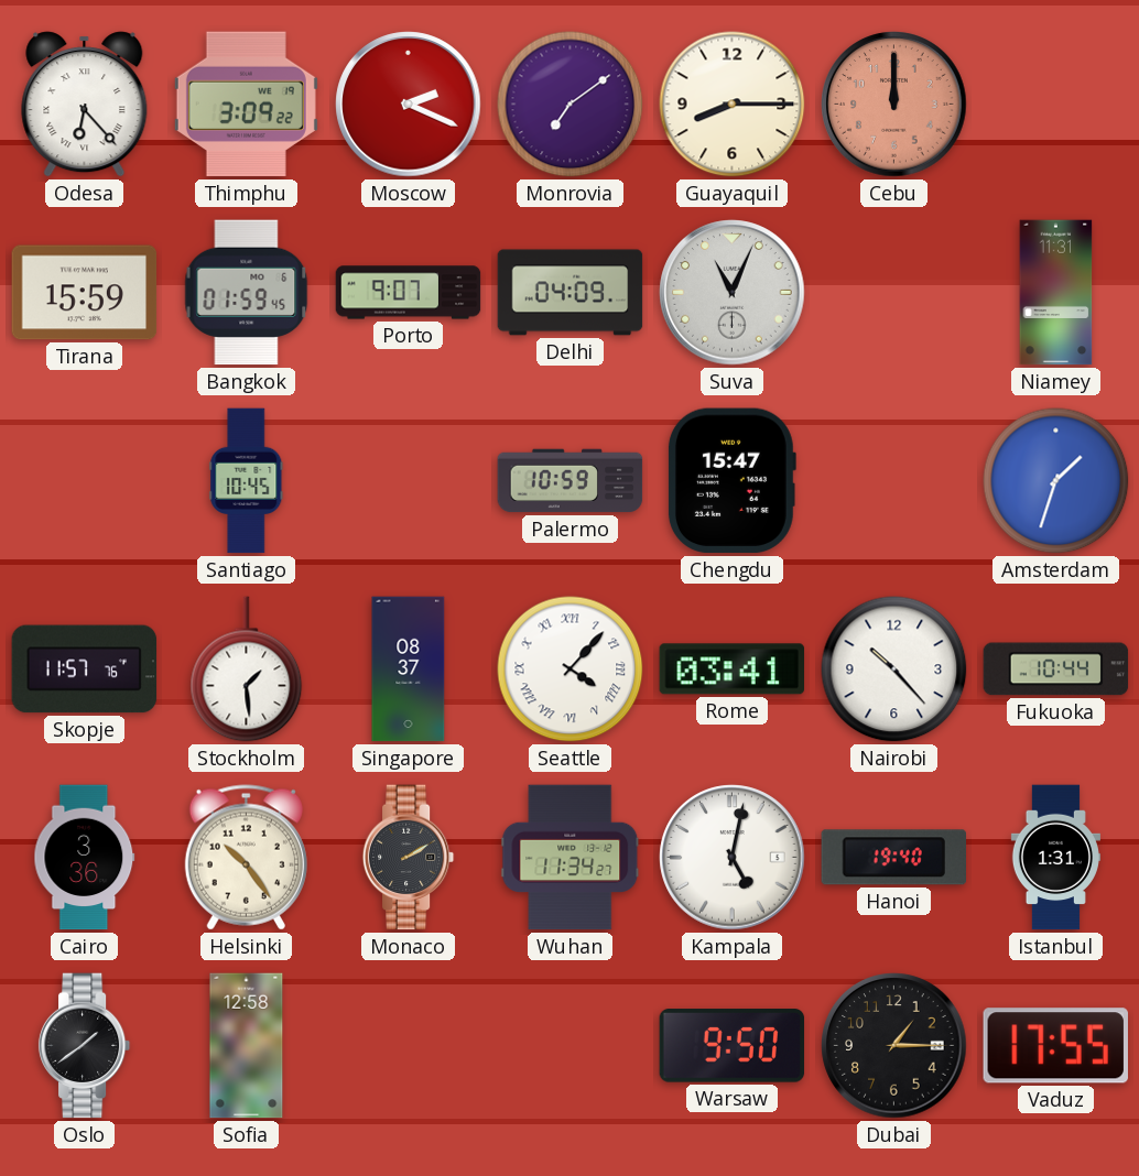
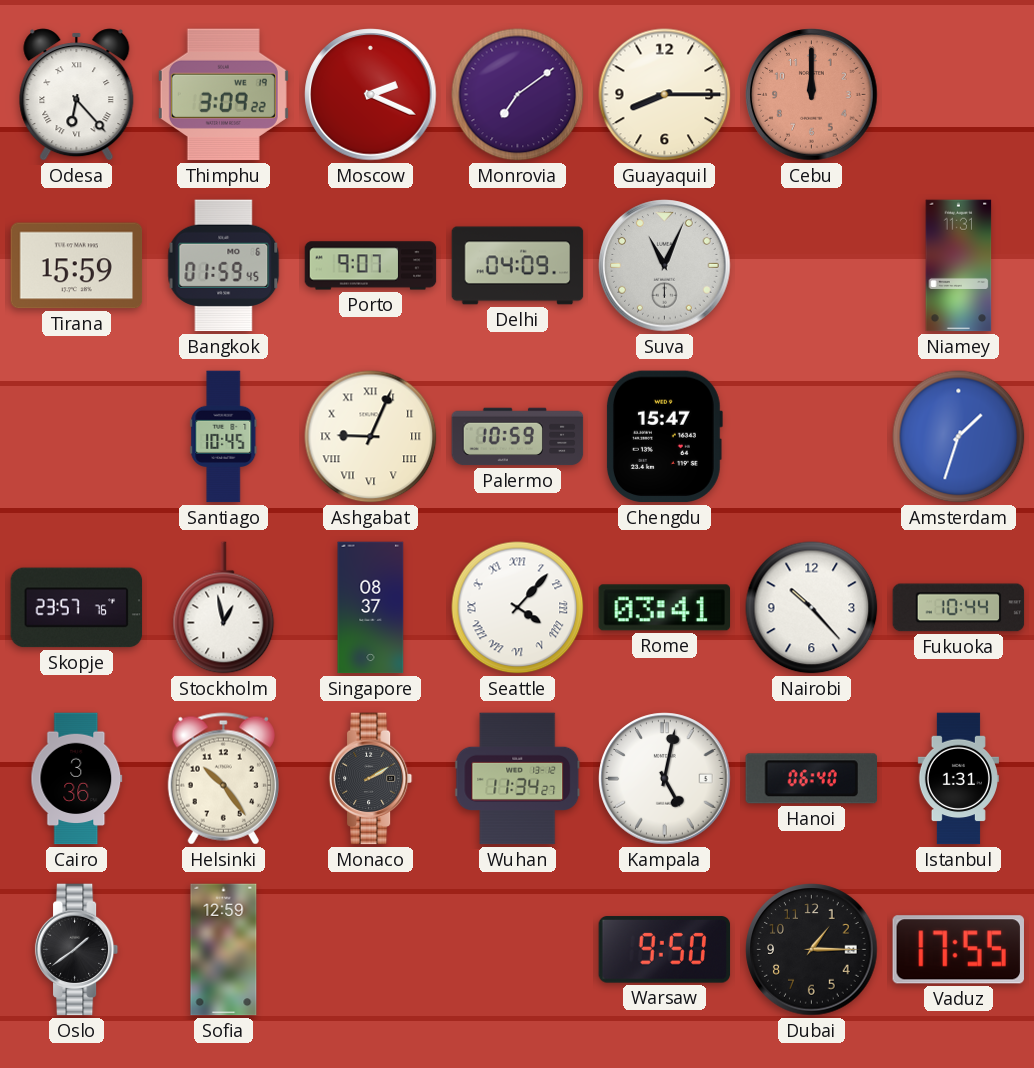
Ashgabat: none -> 9:04
Skopje: 11:57 -> 23:57
Stockholm: 1:29 -> 12:58
Hanoi: 19:40 -> 06:40
Sofia: 12:58 -> 12:59
